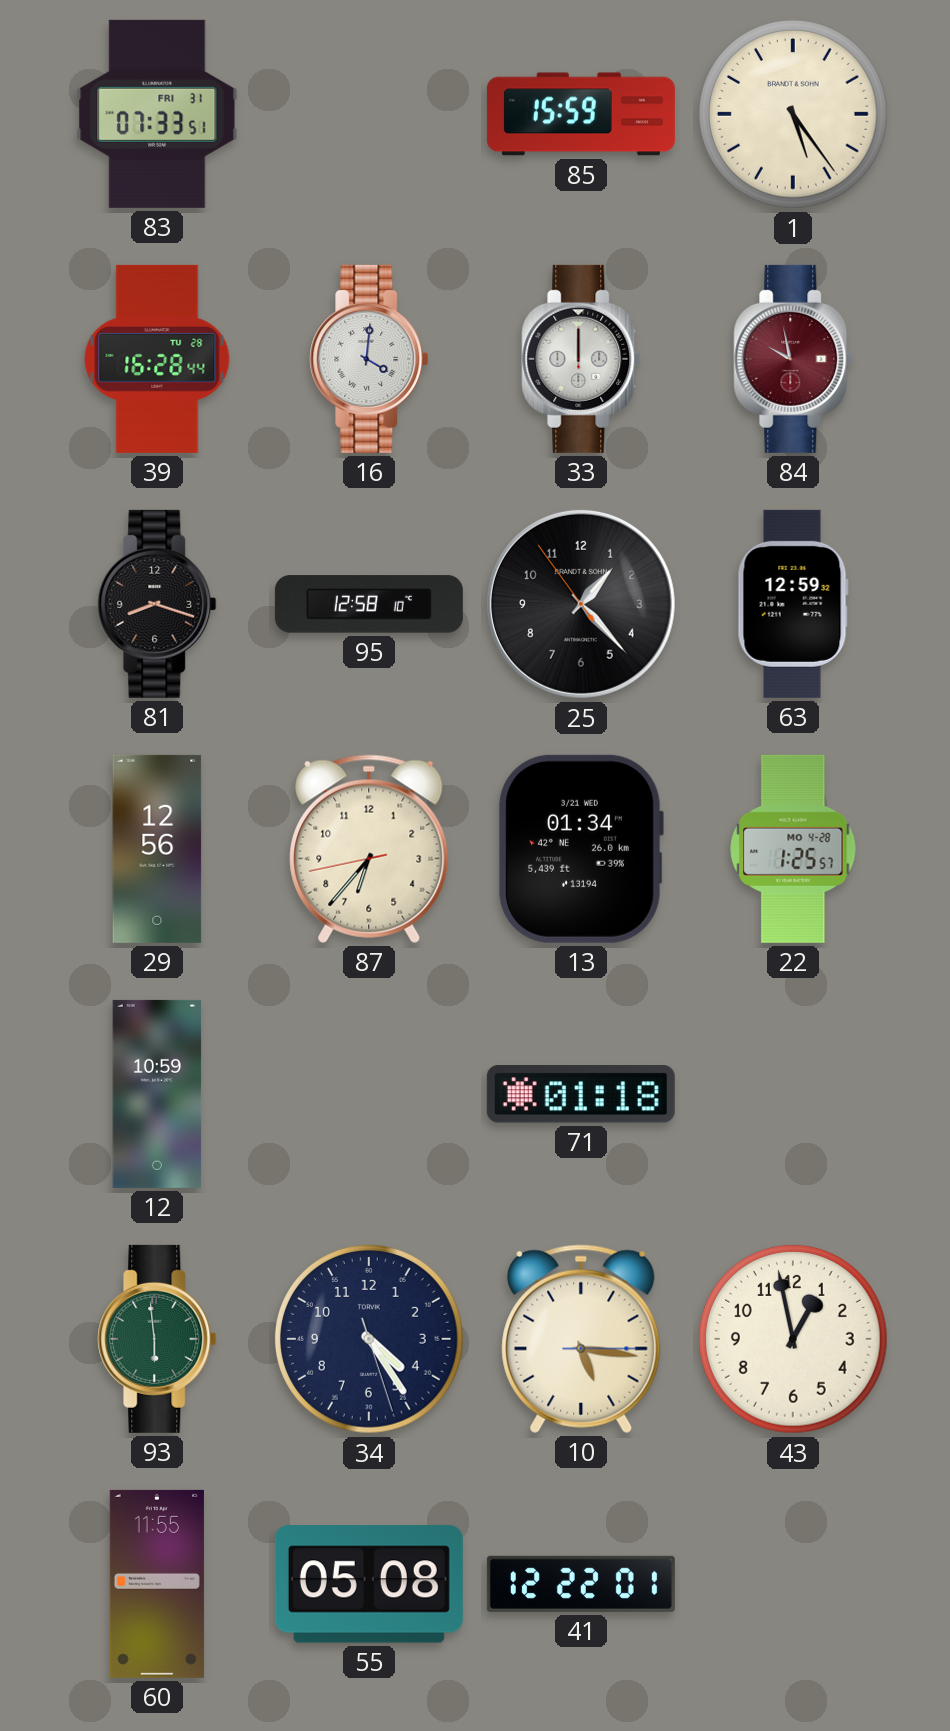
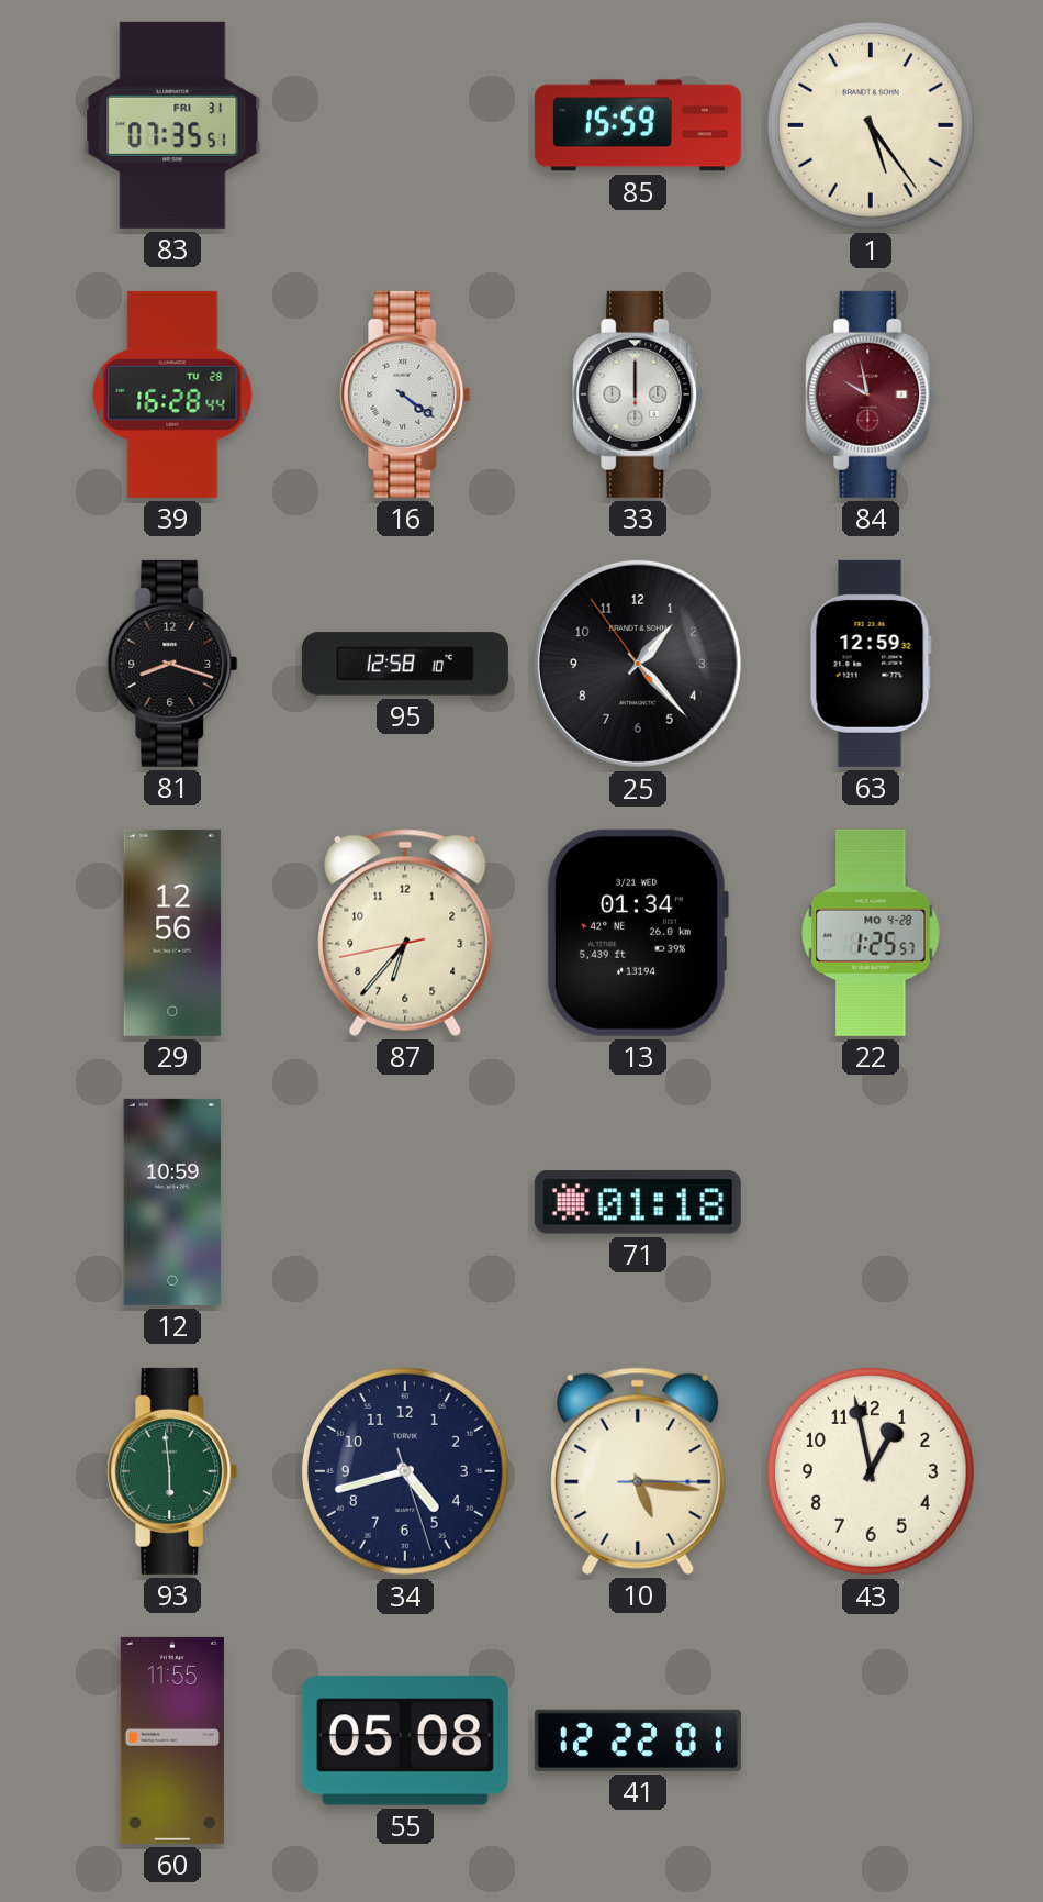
83: 07:33 -> 07:35
16: 4:01 -> 4:21
34: 4:24 -> 4:42
